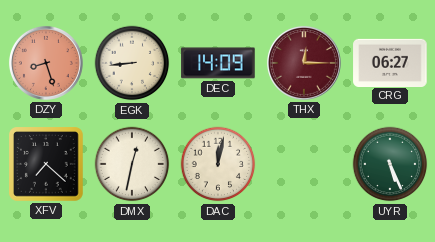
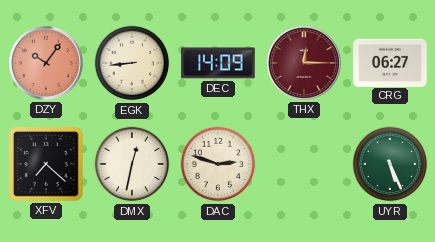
DZY: 8:27 -> 10:06
DAC: 12:02 -> 2:48
